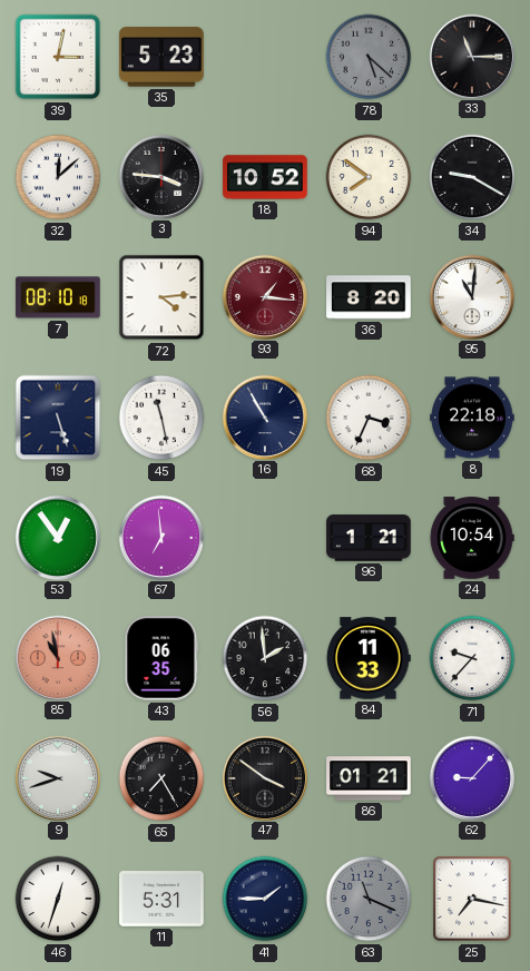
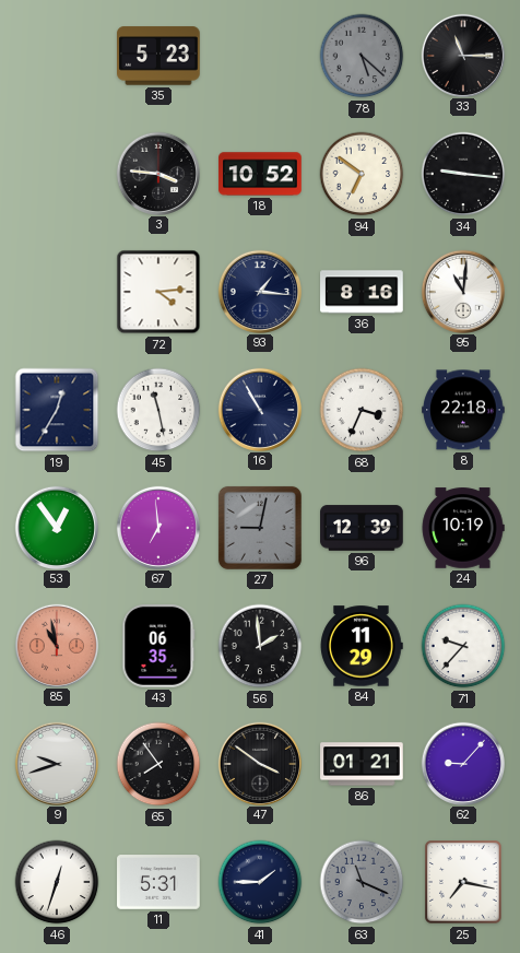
39: 3:02 -> none
32: 12:08 -> none
94: 7:51 -> 6:51
34: 9:20 -> 9:16
7: 08:10 -> none
93 dial: burgundy -> navy
36: 8:20 -> 8:16
19: 5:27 -> 12:35
27: none -> 9:02
96: 1:21 -> 12:39
24: 10:54 -> 10:19
84: 11:33 -> 11:29
65: 7:25 -> 7:54
